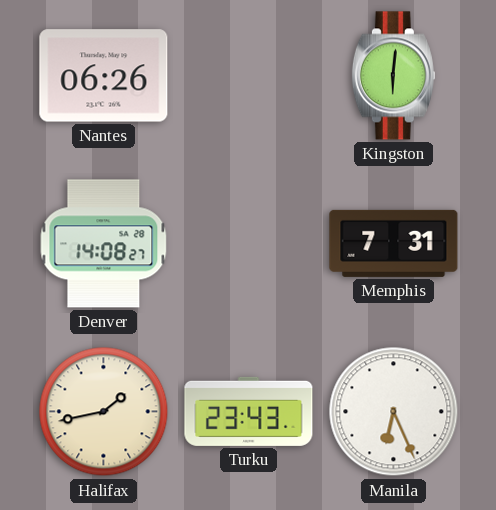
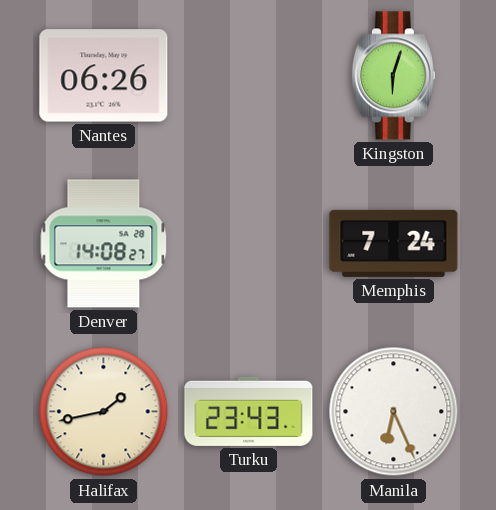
Kingston: 6:01 -> 6:03
Memphis: 7:31 -> 7:24
